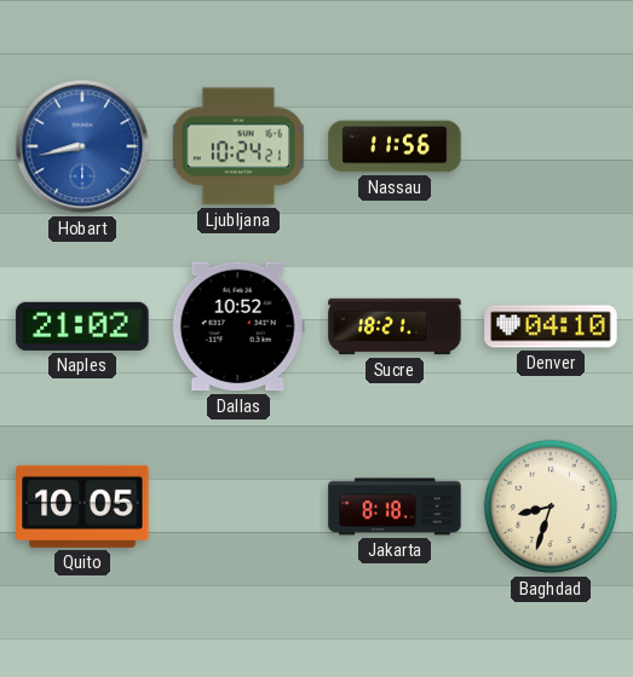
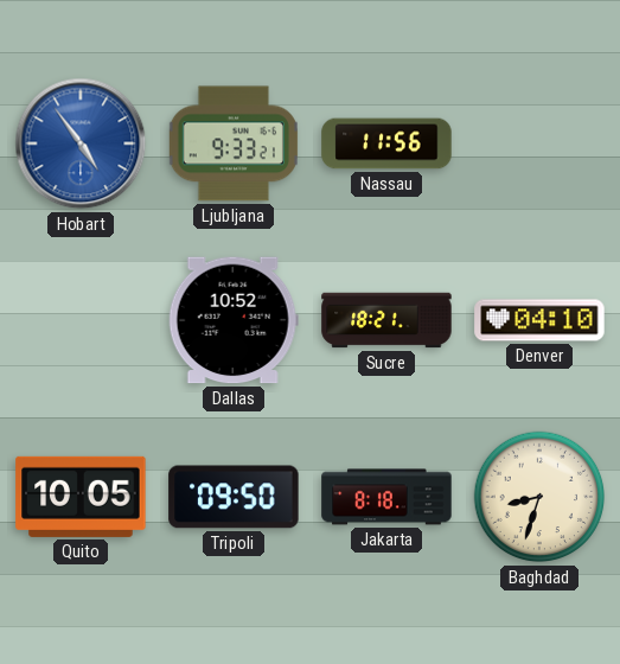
Hobart: 8:43 -> 4:54
Ljubljana: 10:24 -> 9:33
Naples: 21:02 -> none
Tripoli: none -> 09:50
